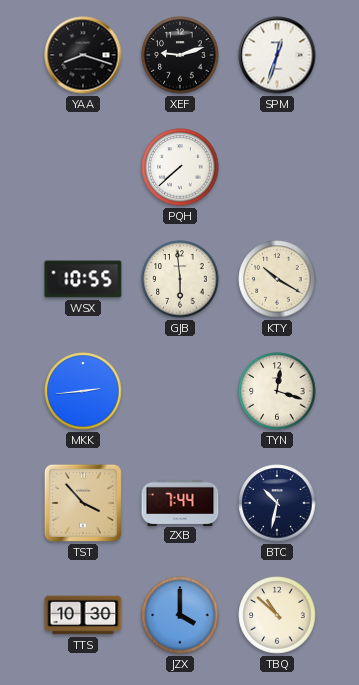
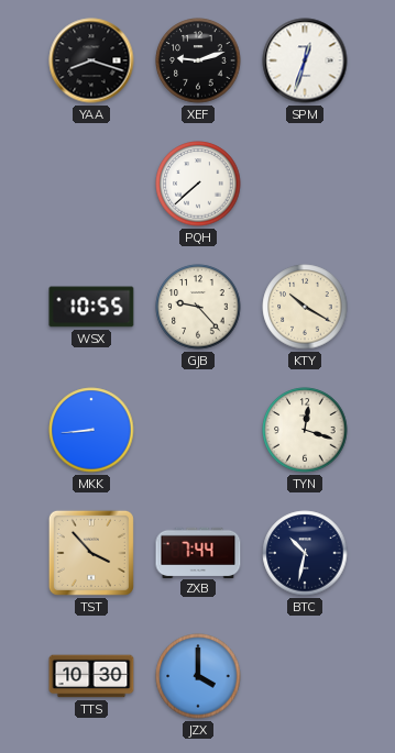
GJB: 5:59 -> 9:23
MKK: 2:44 -> 8:44
TBQ: 10:52 -> none
